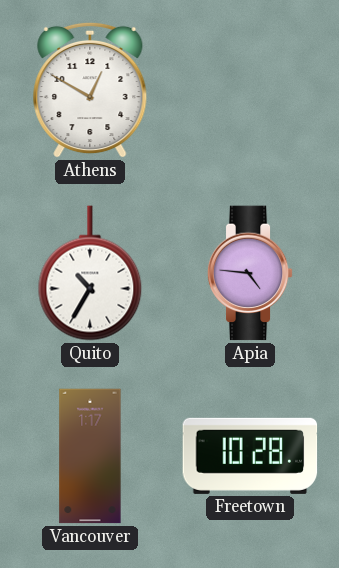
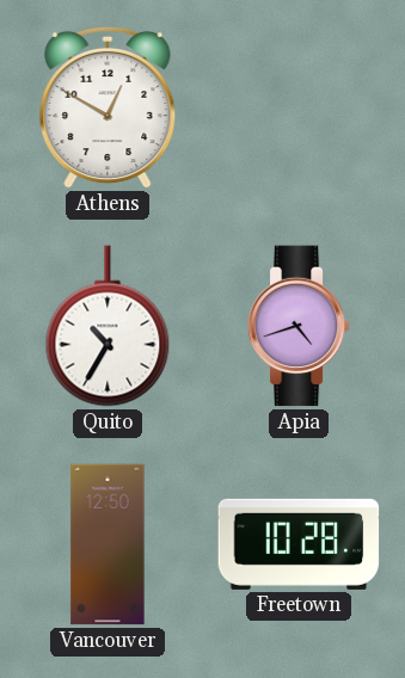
Apia: 4:46 -> 4:42
Vancouver: 1:17 -> 12:50
